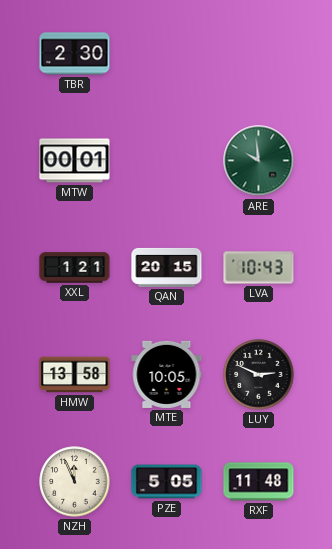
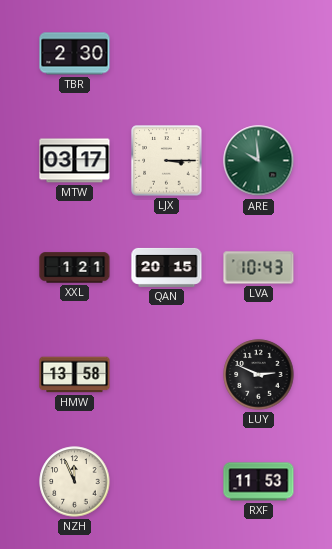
MTW: 00:01 -> 03:17
LJX: none -> 3:15
MTE: 10:05 -> none
PZE: 5:05 -> none
RXF: 11:48 -> 11:53
